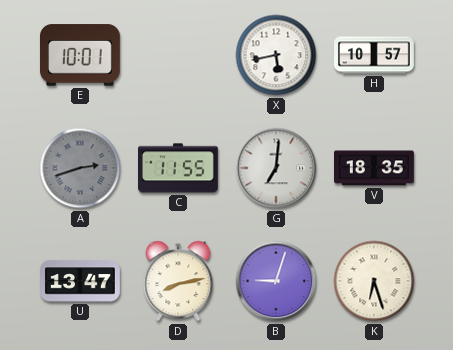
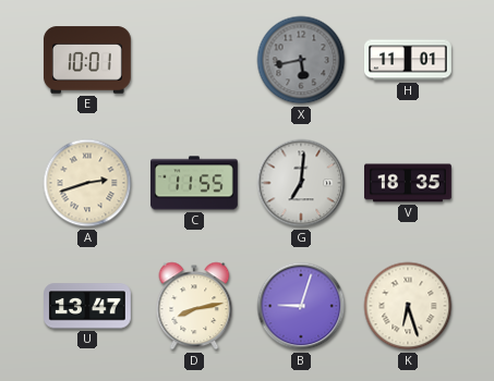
X dial: white -> grey
H: 10:57 -> 11:01
A dial: grey -> cream
